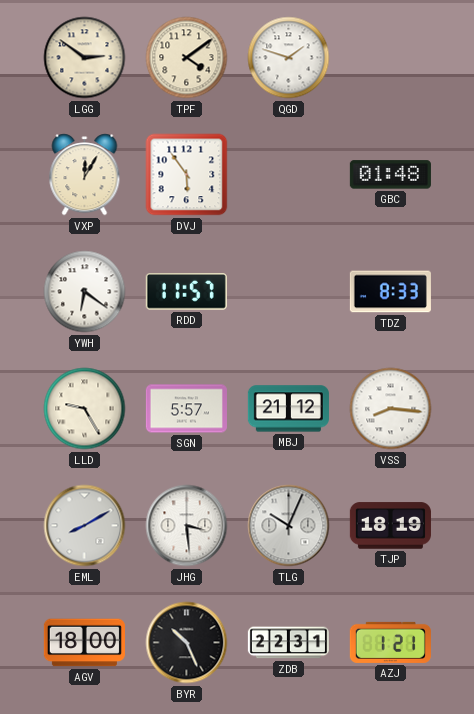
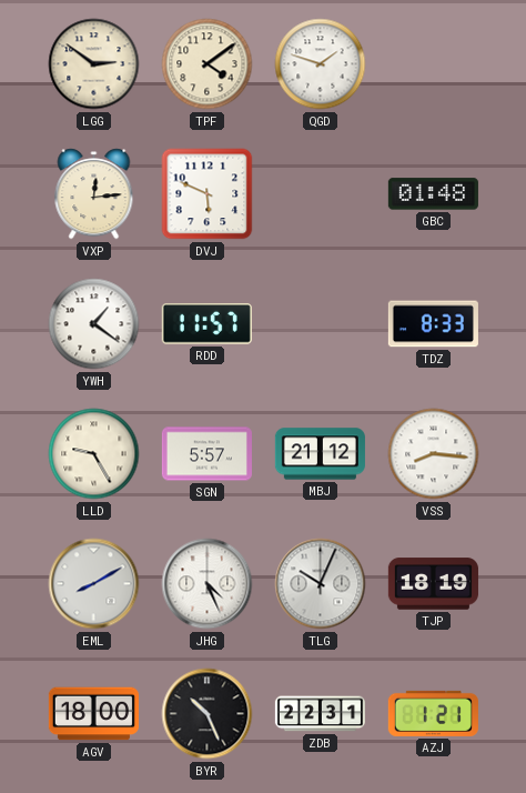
VXP: 12:05 -> 12:14
DVJ: 5:54 -> 5:49
YWH: 6:21 -> 1:21
JHG: 3:29 -> 4:26
